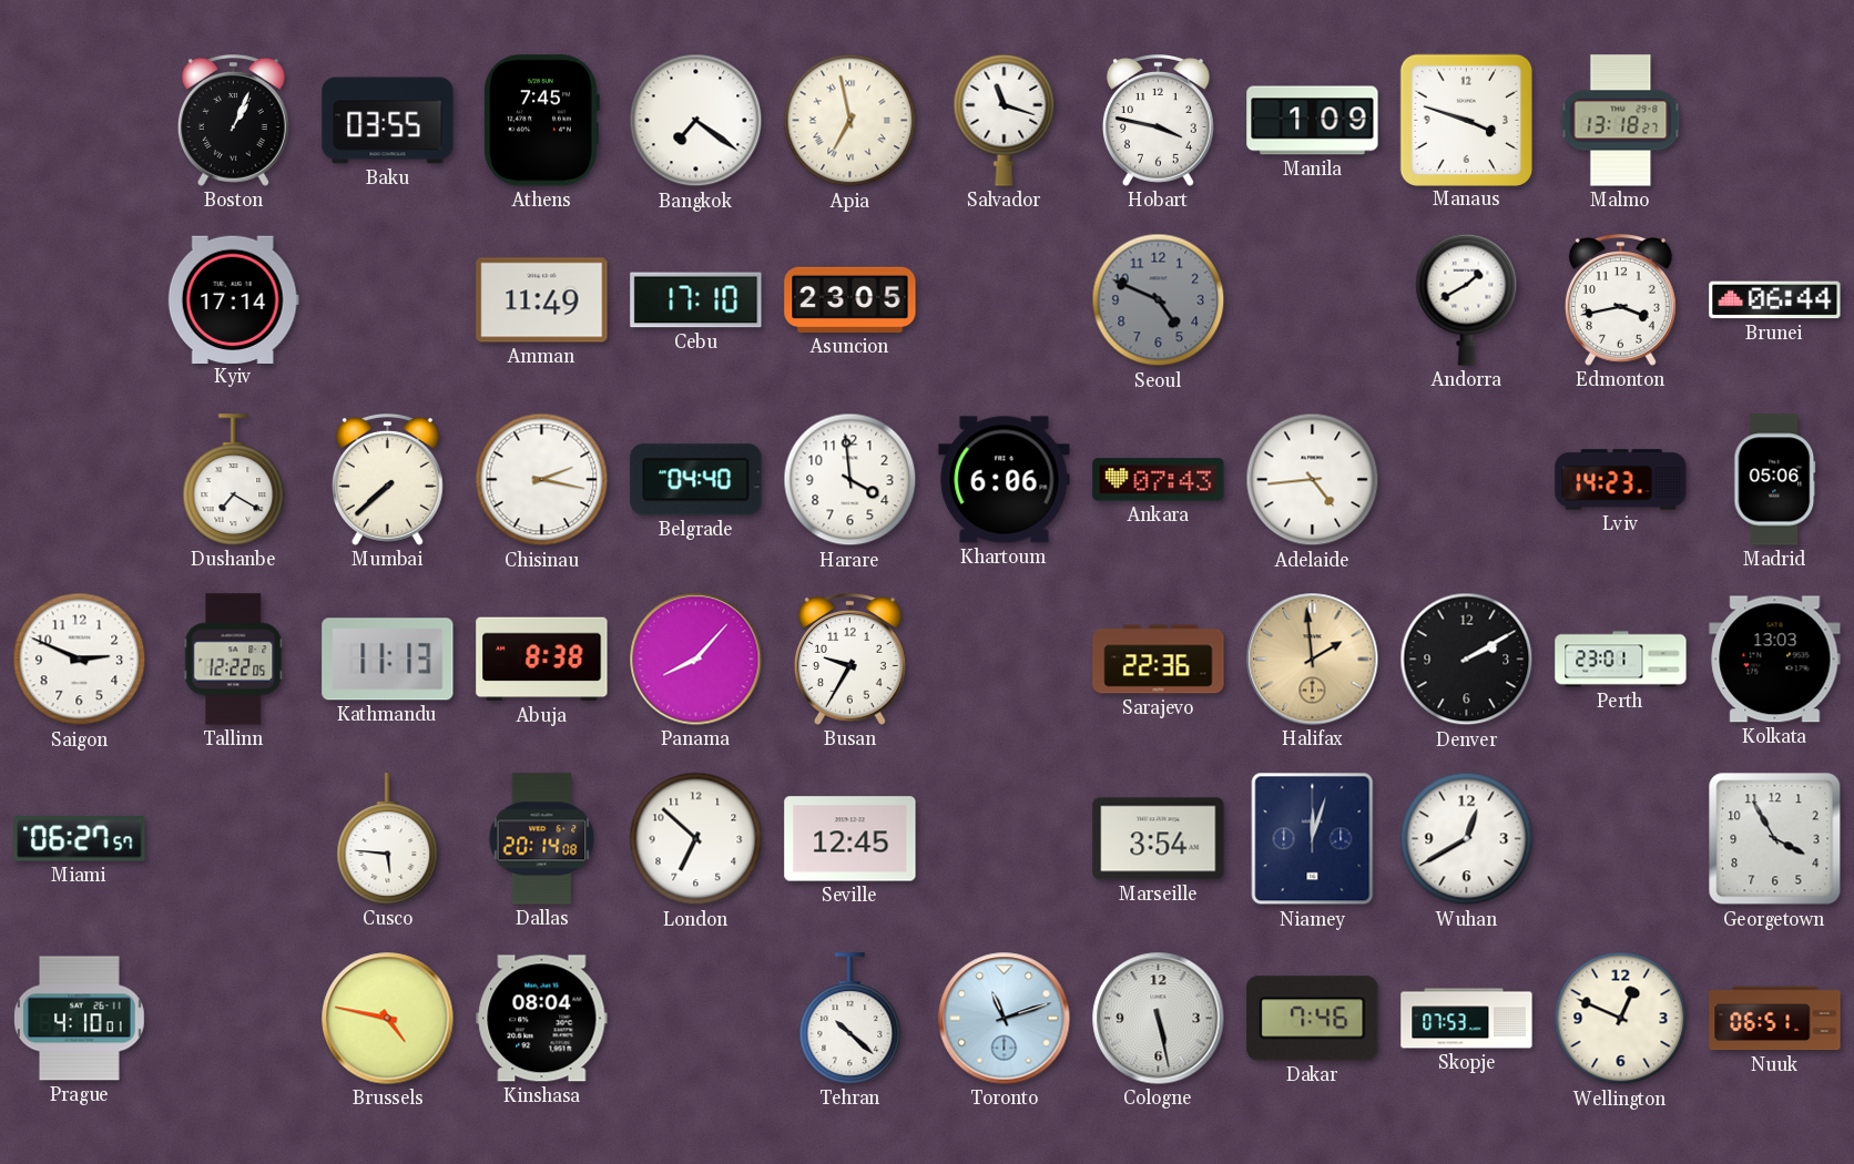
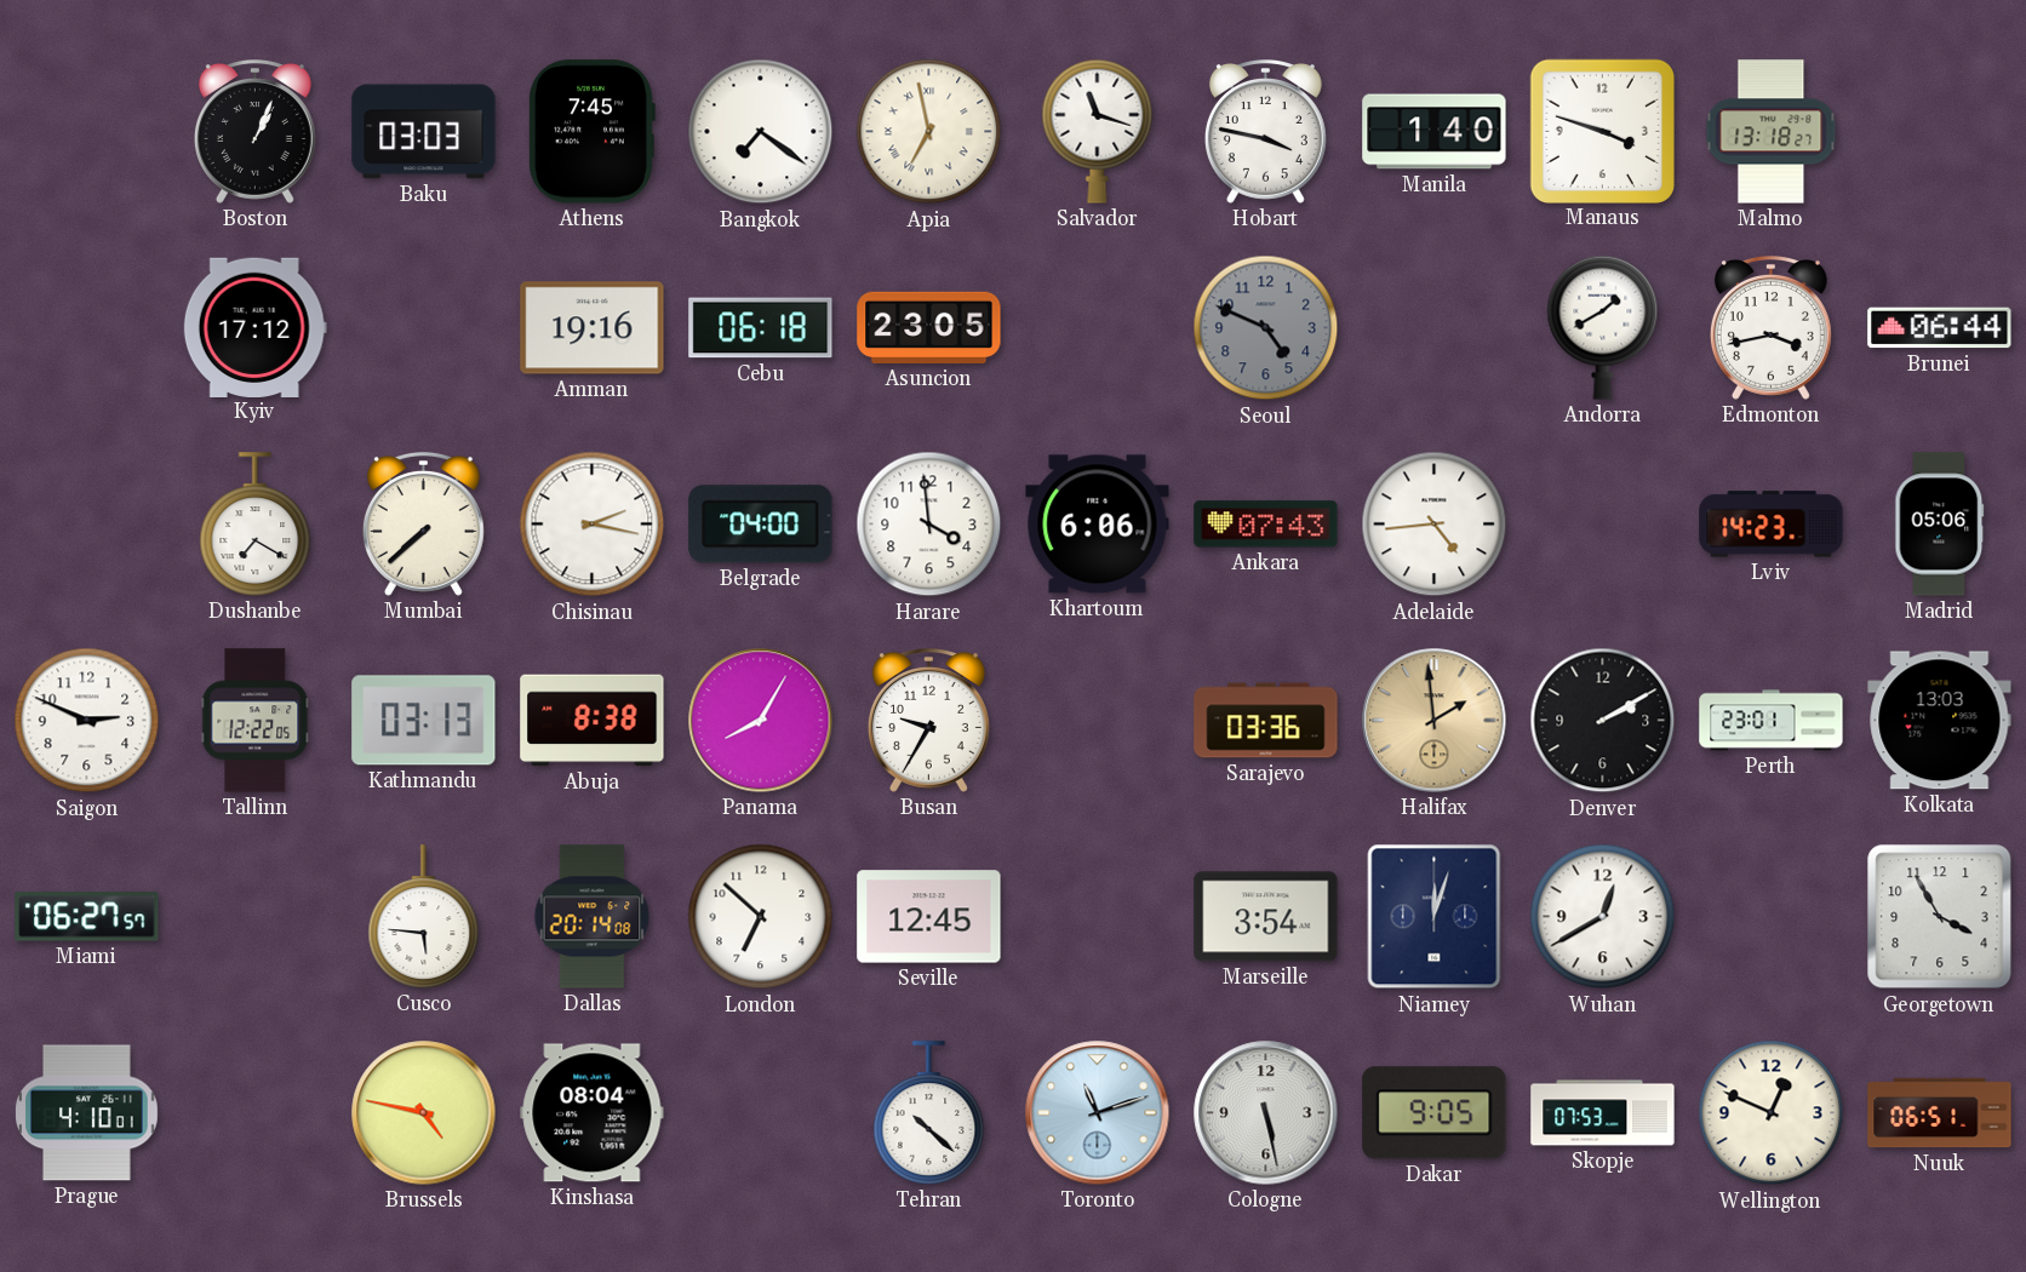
Baku: 03:55 -> 03:03
Manila: 1:09 -> 1:40
Kyiv: 17:14 -> 17:12
Amman: 11:49 -> 19:16
Cebu: 17:10 -> 06:18
Belgrade: 04:40 -> 04:00
Kathmandu: 11:13 -> 03:13
Panama: 8:07 -> 8:05
Sarajevo: 22:36 -> 03:36
Dakar: 7:46 -> 9:05
